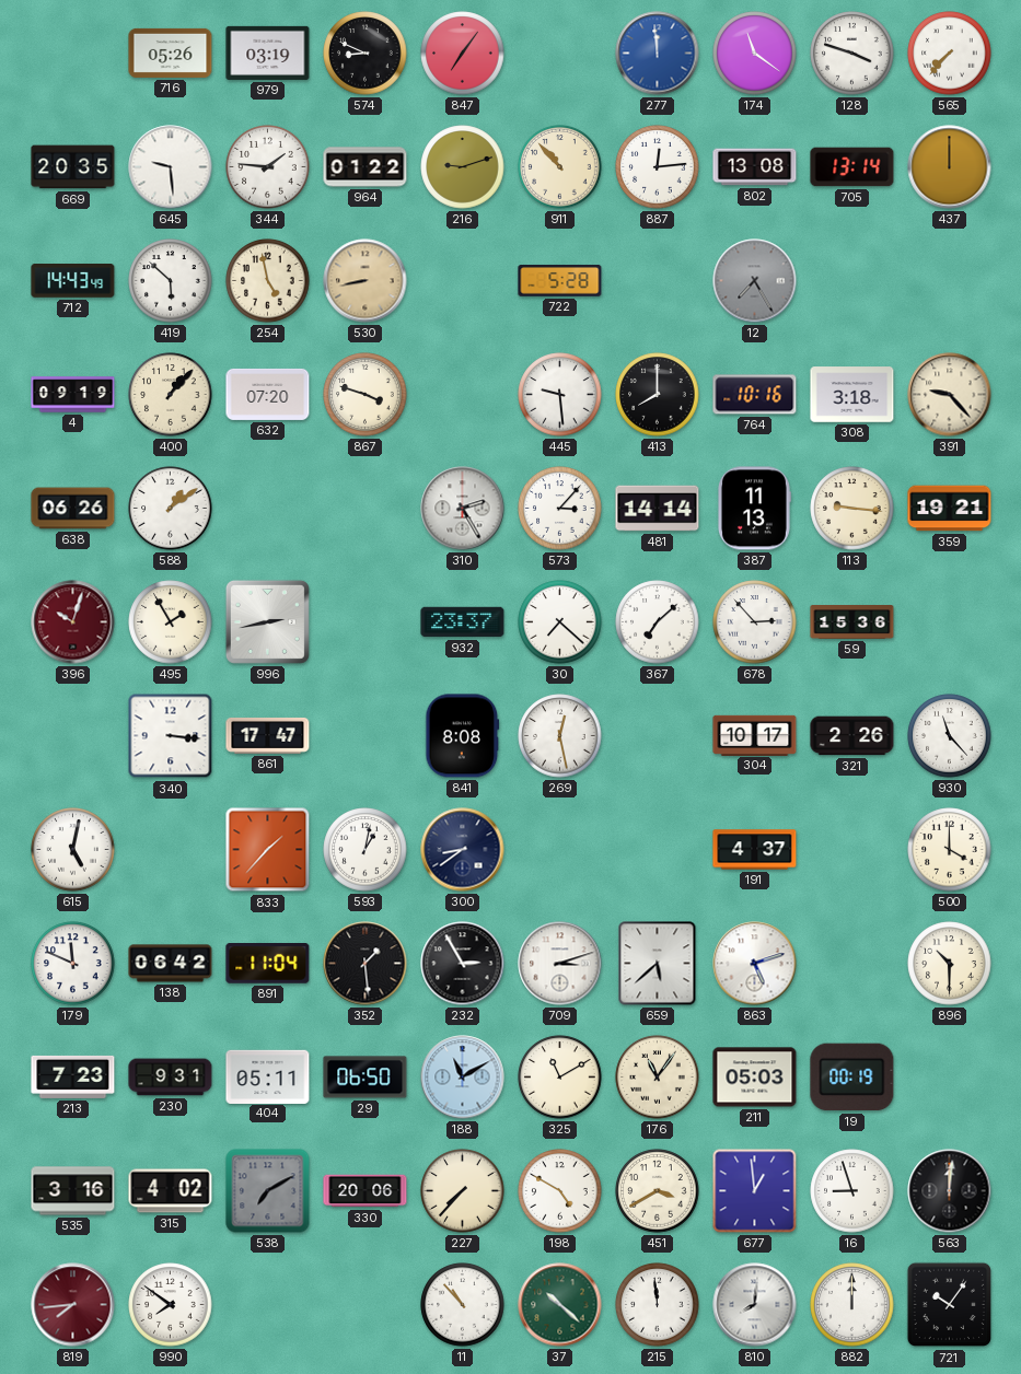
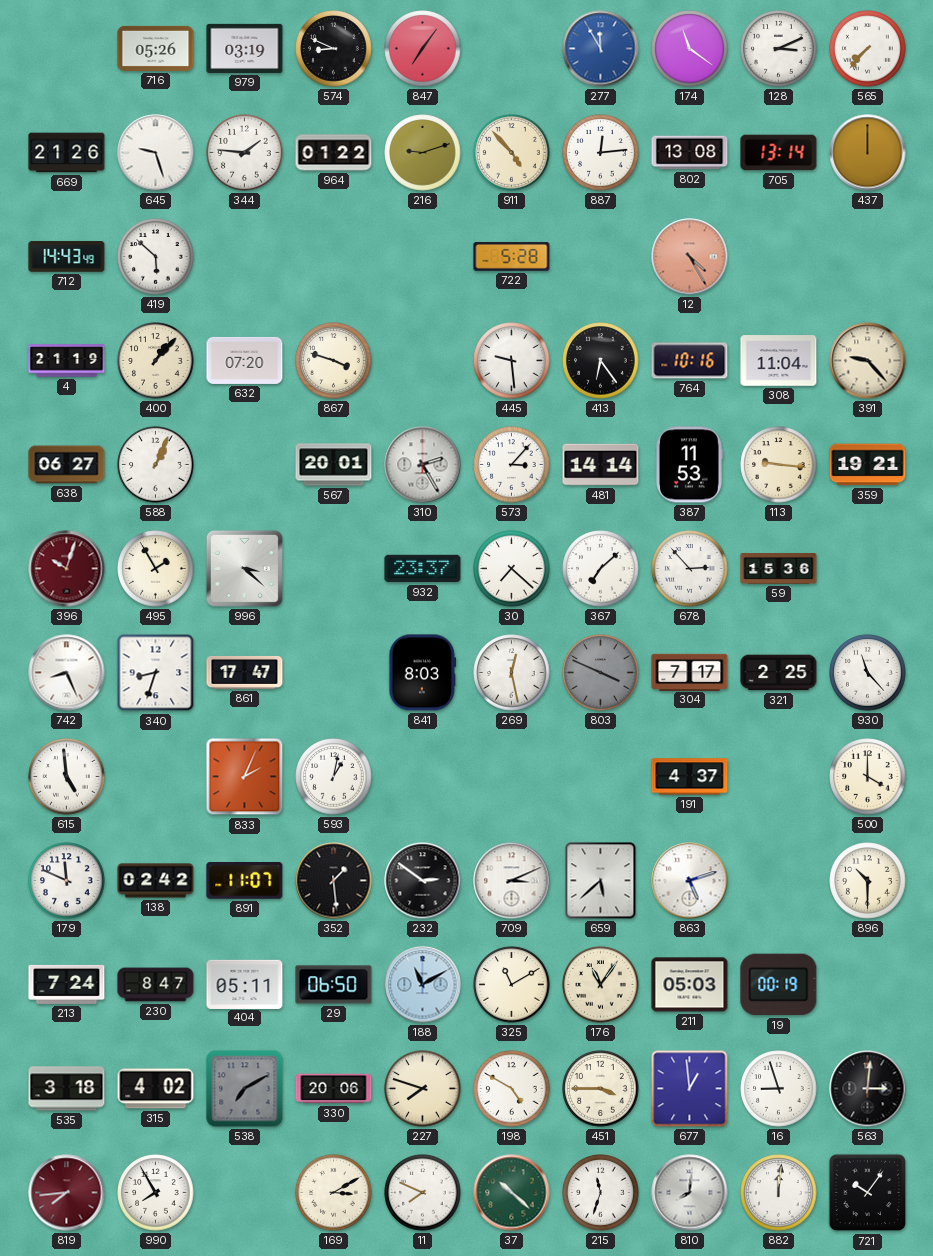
277: 11:59 -> 11:55
128: 3:48 -> 3:11
669: 20:35 -> 21:26
645: 9:29 -> 9:27
911: 10:53 -> 4:53
254: 4:58 -> none
530: 8:43 -> none
12: 7:25 -> 4:25
12 dial: grey -> salmon
4: 09:19 -> 21:19
413: 8:00 -> 6:24
308: 3:18 -> 11:04
638: 06:26 -> 06:27
588: 1:09 -> 1:04
567: none -> 20:01
387: 11:13 -> 11:53
996: 2:43 -> 3:22
742: none -> 8:26
340: 3:16 -> 8:33
841: 8:08 -> 8:03
803: none -> 3:49
304: 10:17 -> 7:17
321: 2:26 -> 2:25
615: 5:02 -> 4:59
833: 1:37 -> 2:04
300: 8:39 -> none
138: 06:42 -> 02:42
891: 11:04 -> 11:07
232: 2:55 -> 2:51
709: 3:12 -> 3:11
213: 7:23 -> 7:24
230: 9:31 -> 8:47
535: 3:16 -> 3:18
227: 7:37 -> 7:48
451: 3:40 -> 3:45
563: 12:01 -> 3:01
990: 7:51 -> 7:55
169: none -> 3:10
11: 10:53 -> 7:49
215: 11:59 -> 11:33
882: 12:00 -> 12:01
